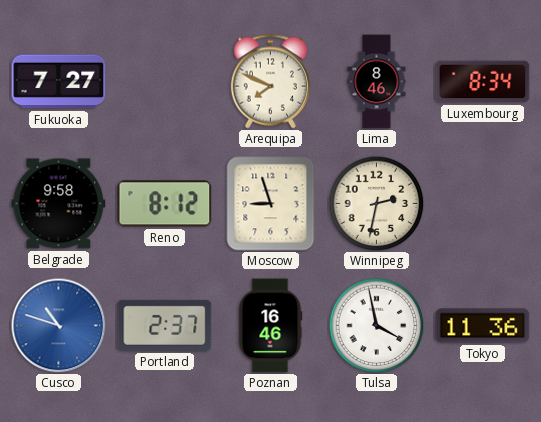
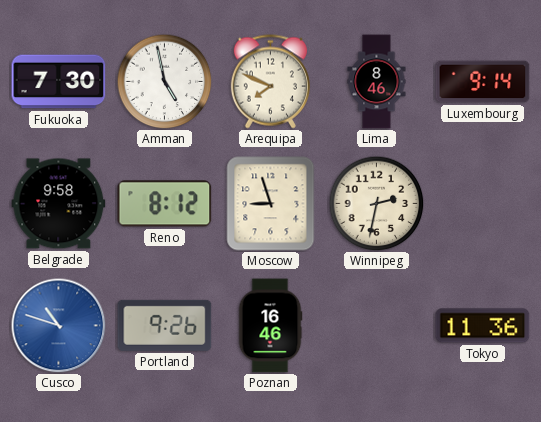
Fukuoka: 7:27 -> 7:30
Amman: none -> 4:58
Luxembourg: 8:34 -> 9:14
Portland: 2:37 -> 9:26
Tulsa: 3:58 -> none
